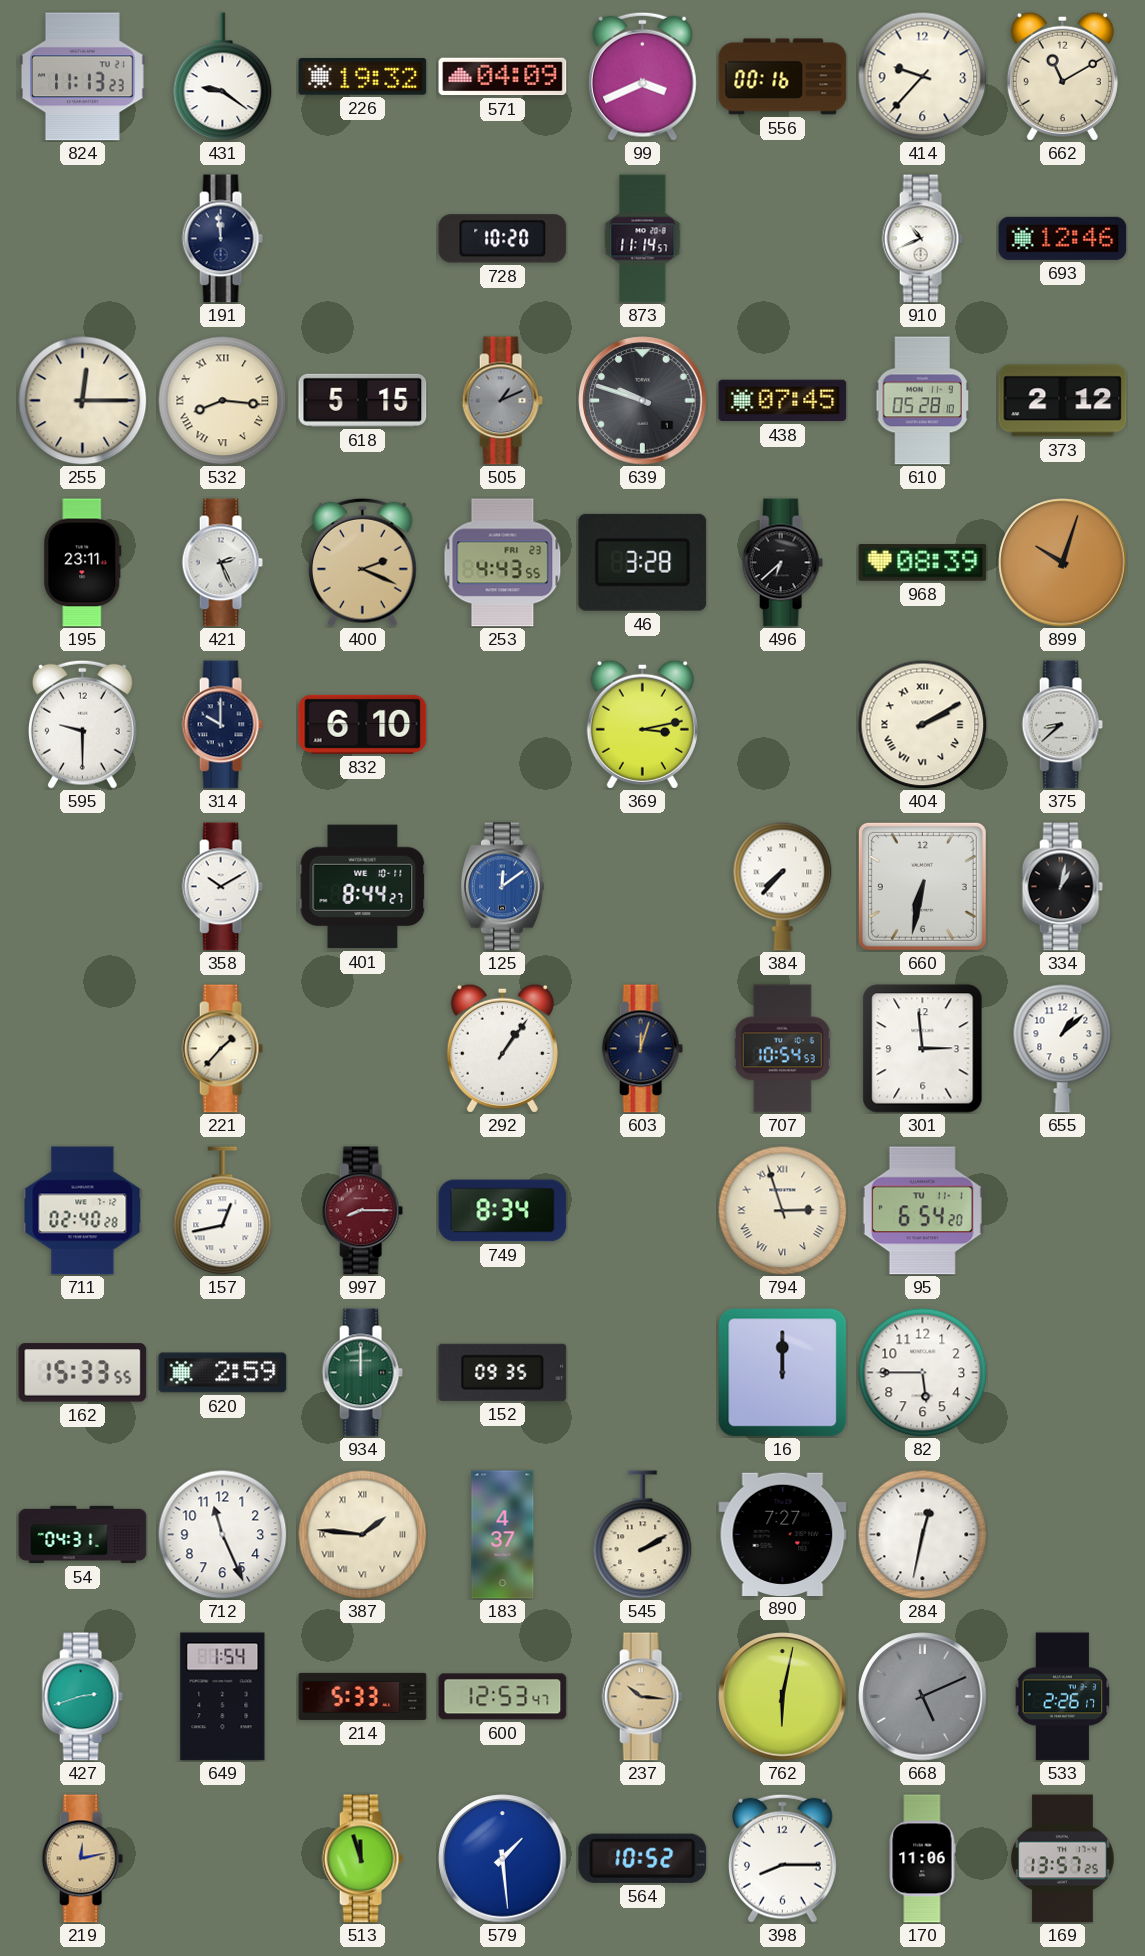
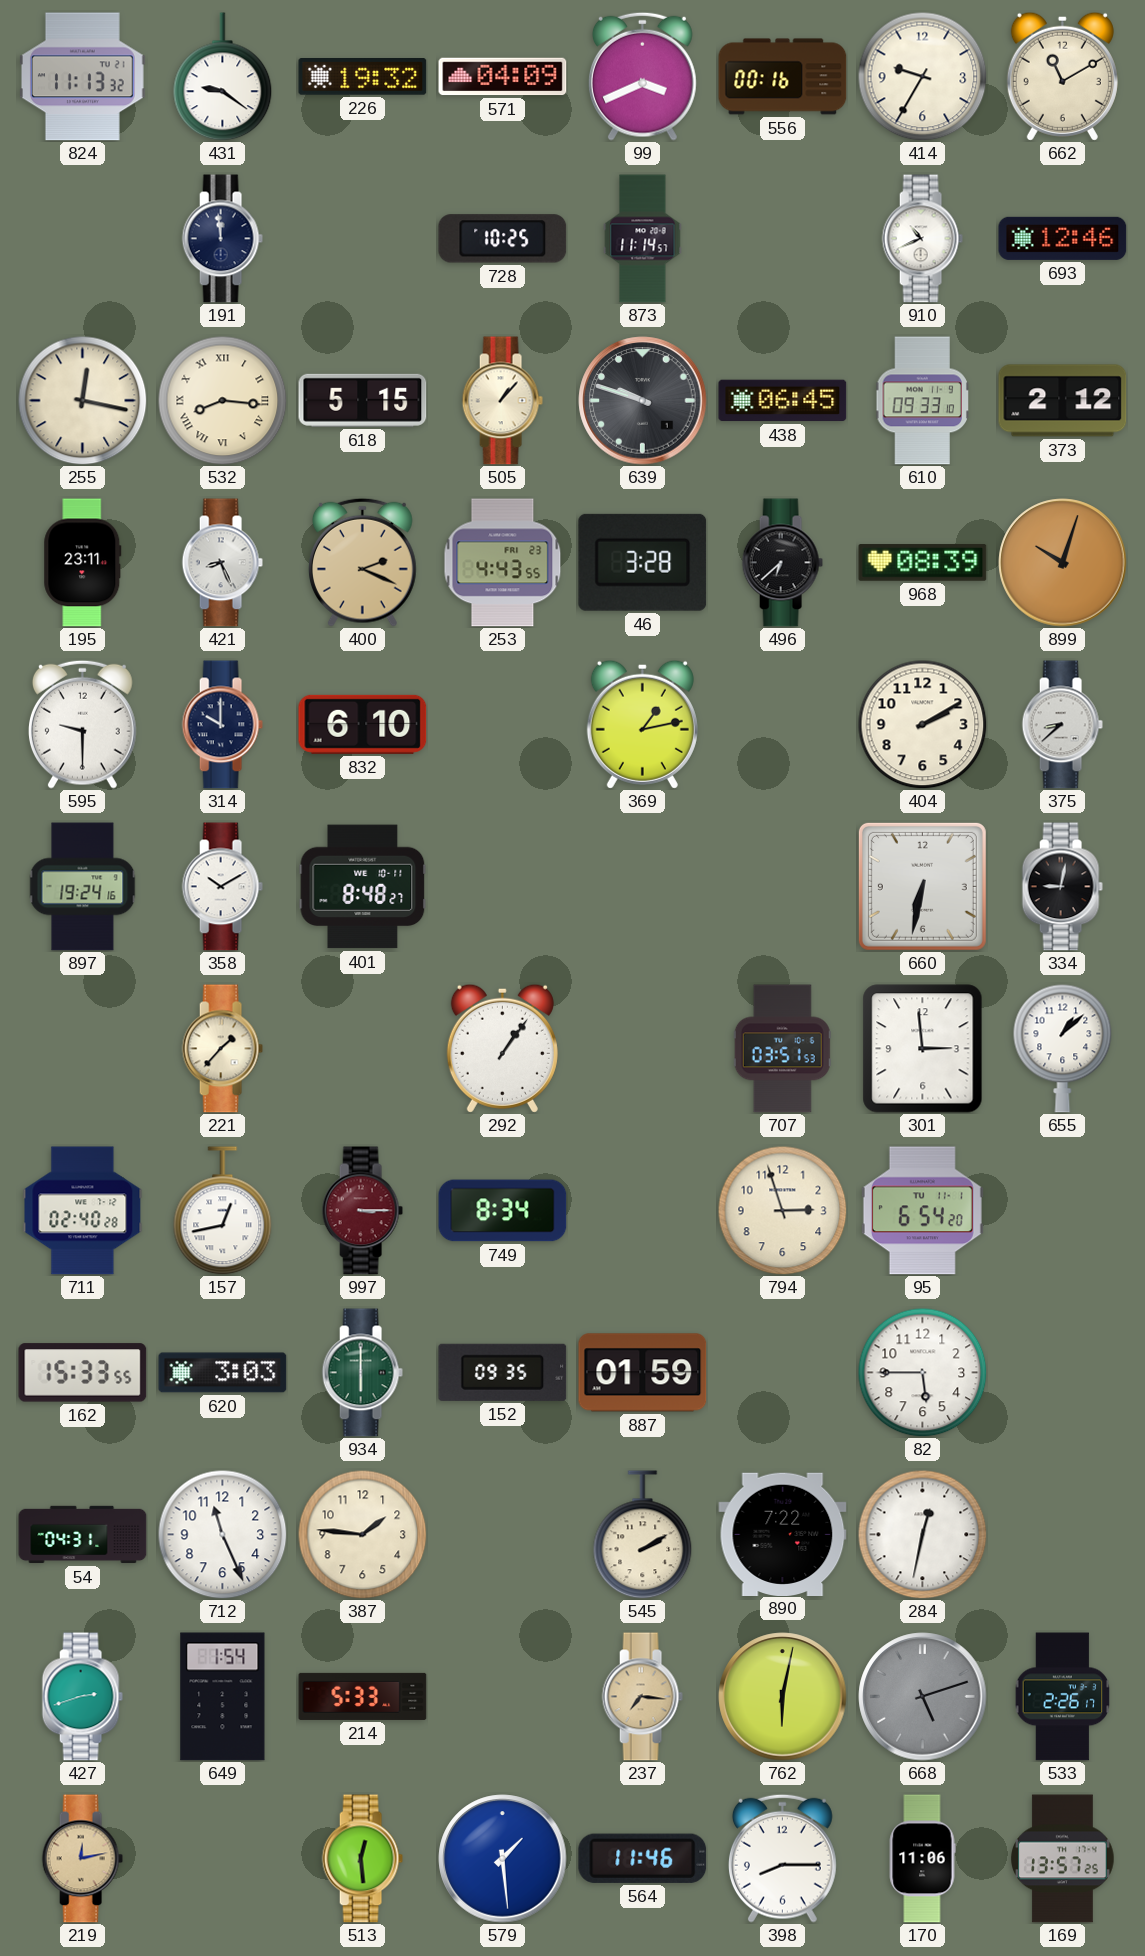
824: 11:13:23 -> 11:13:32
414: 9:37 -> 9:35
728: 10:20 -> 10:25
255: 12:15 -> 12:17
505: 1:11 -> 1:07
505 dial: grey -> cream
438: 07:45 -> 06:45
610: 05:28 -> 09:33
421: 2:26 -> 8:26
369: 3:13 -> 1:13
404 numerals: Roman -> Arabic
897: none -> 19:24
401: 8:44 -> 8:48
125: 12:09 -> none
384: 7:37 -> none
334: 1:02 -> 9:02
603: 12:03 -> none
707: 10:54 -> 03:51
997: 8:15 -> 3:15
794 numerals: Roman -> Arabic
620: 2:59 -> 3:03
934: 12:00 -> 6:00
887: none -> 01:59
16: 12:00 -> none
387 numerals: Roman -> Arabic
183: 4:37 -> none
890: 7:27 -> 7:22
600: 12:53 -> none
237: 10:16 -> 7:16
668: 5:11 -> 5:12
513: 11:57 -> 12:29
564: 10:52 -> 11:46
